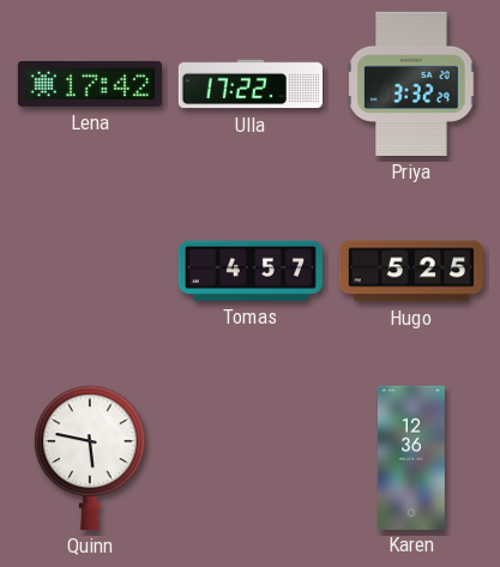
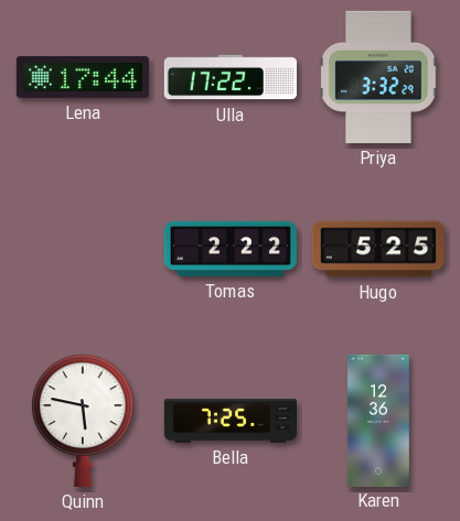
Lena: 17:42 -> 17:44
Tomas: 4:57 -> 2:22
Bella: none -> 7:25
